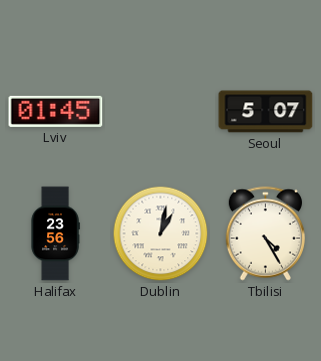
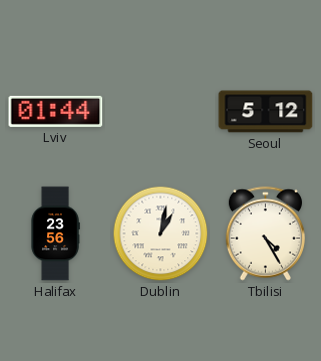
Lviv: 01:45 -> 01:44
Seoul: 5:07 -> 5:12
